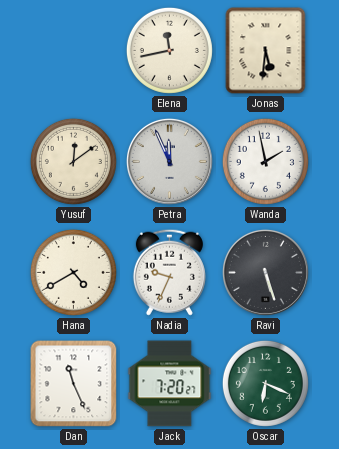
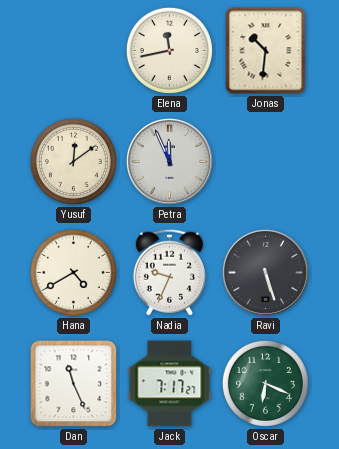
Jonas: 5:31 -> 10:31
Wanda: 1:58 -> none
Jack: 7:20 -> 7:17
